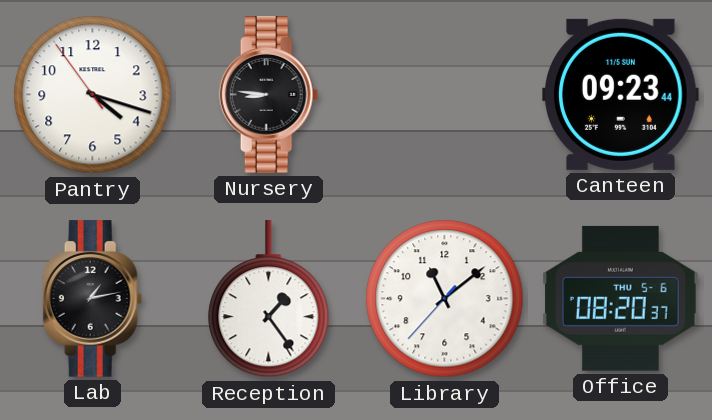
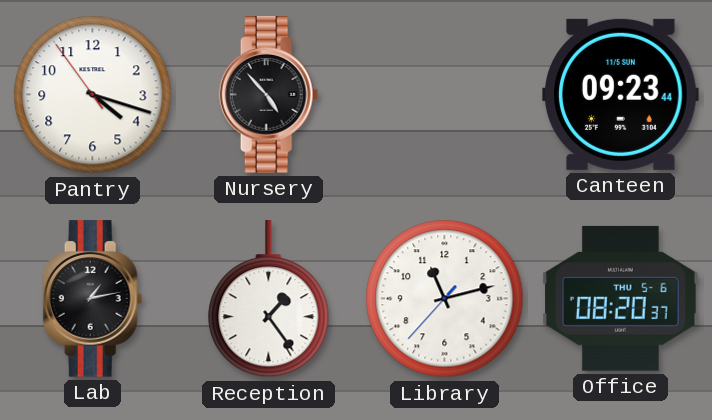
Nursery: 8:46 -> 4:53
Library: 11:08 -> 11:12
